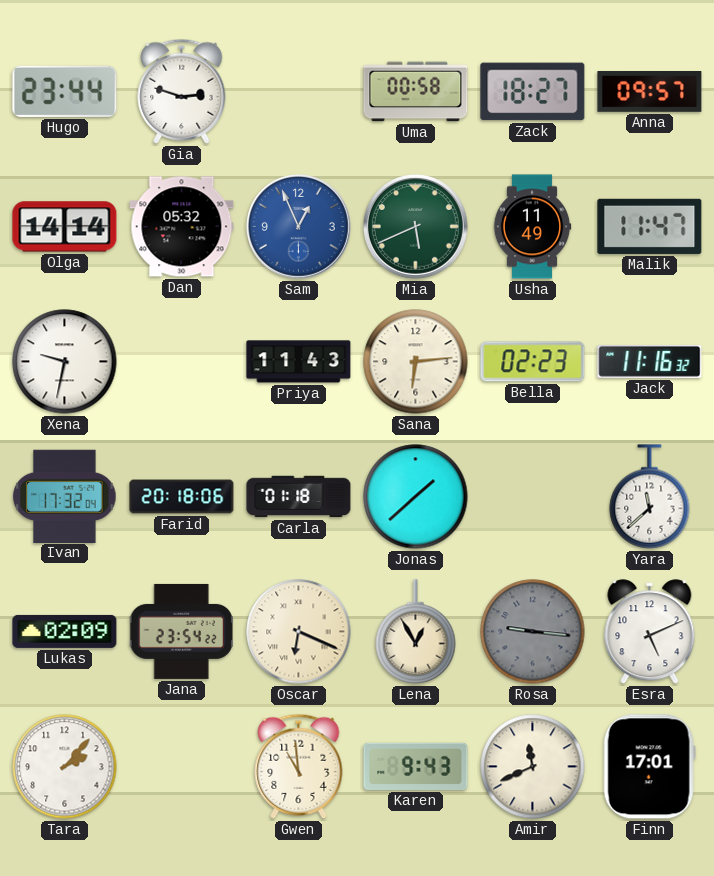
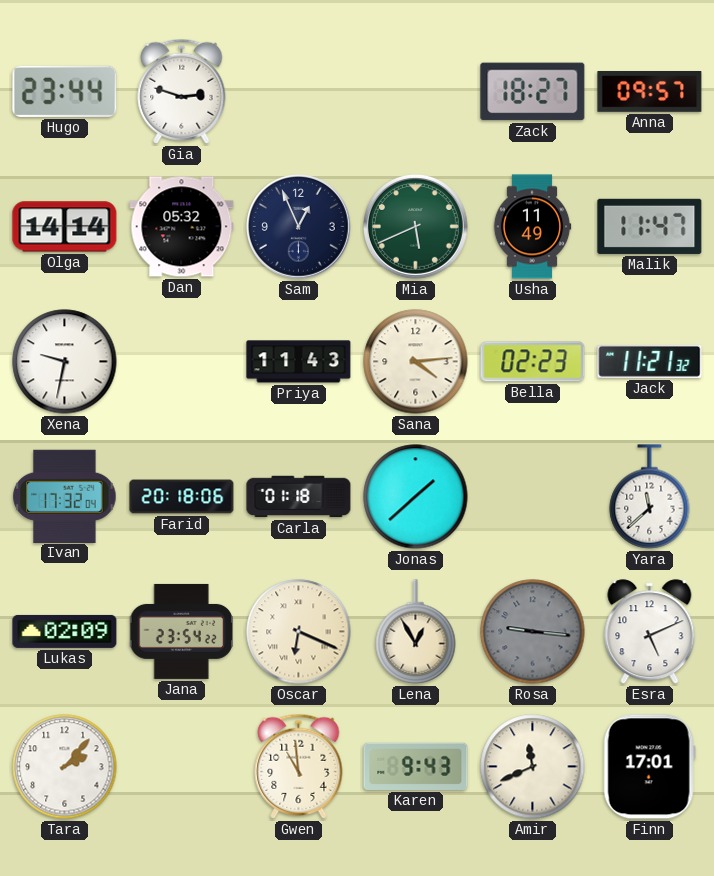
Uma: 00:58 -> none
Sam dial: blue -> navy
Sana: 6:14 -> 4:14
Jack: 11:16 -> 11:21
